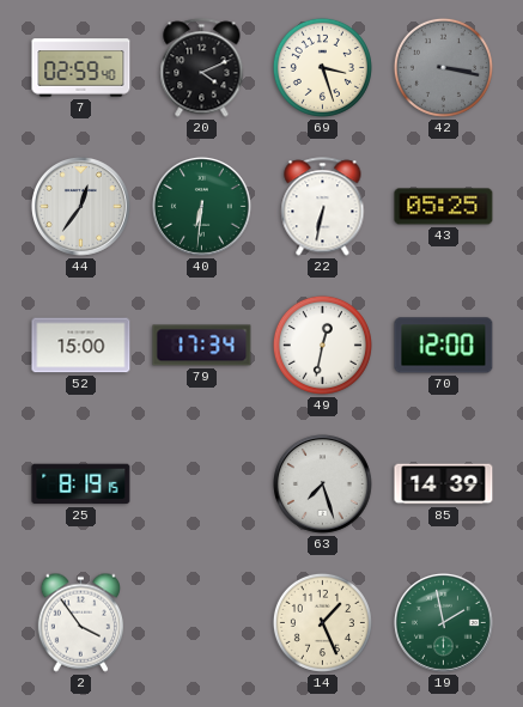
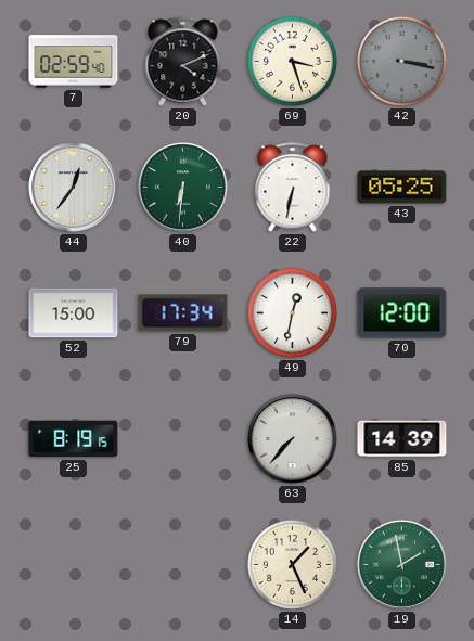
63: 7:27 -> 7:37
2: 3:54 -> none
